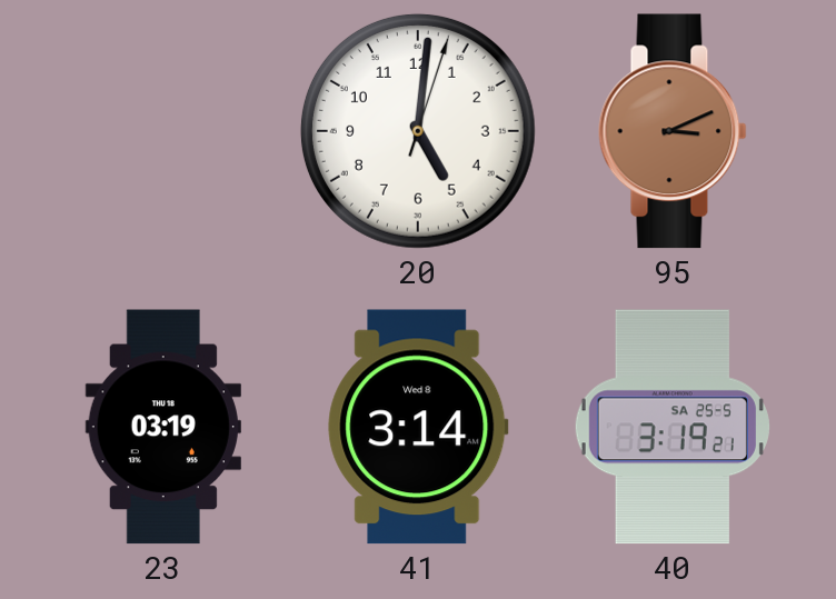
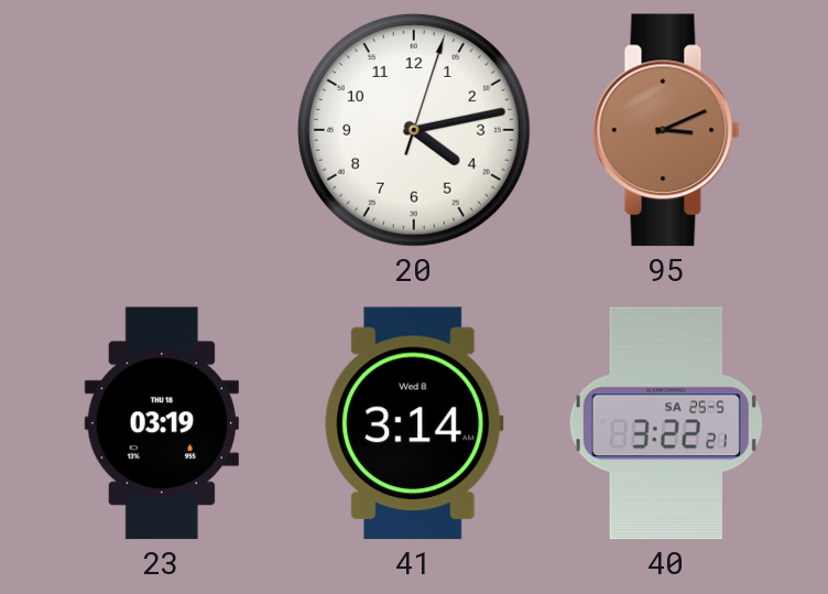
20: 5:01 -> 4:13
40: 3:19 -> 3:22
